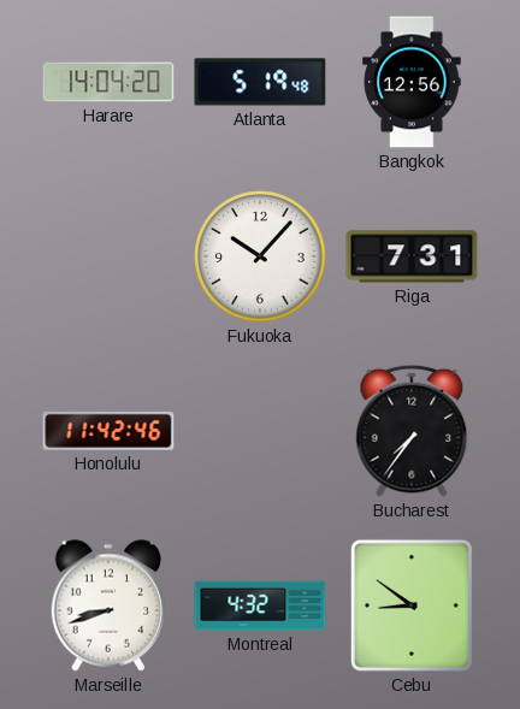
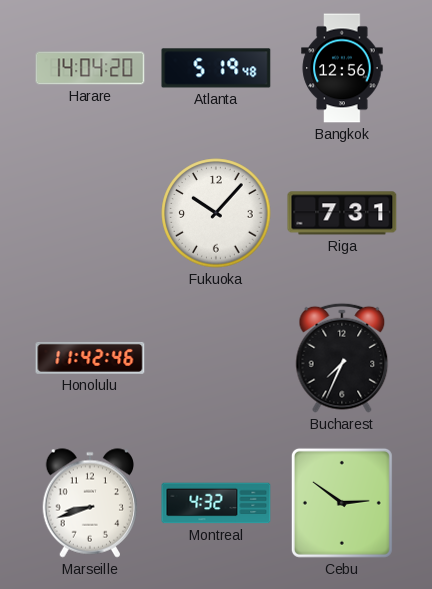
Bucharest: 7:36 -> 7:34
Cebu: 8:51 -> 2:51
